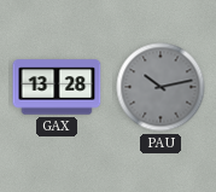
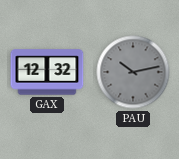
GAX: 13:28 -> 12:32
